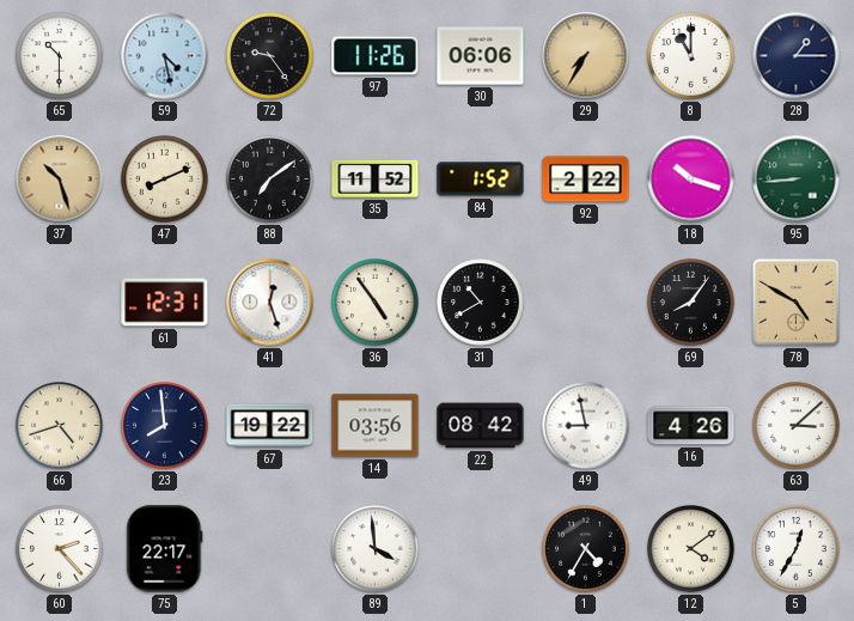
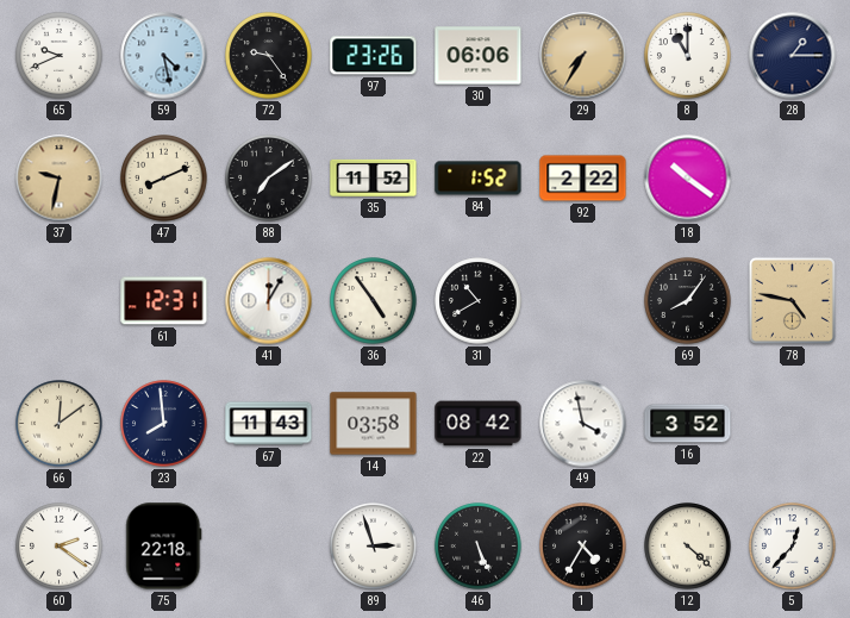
65: 10:30 -> 9:41
97: 11:26 -> 23:26
37: 10:27 -> 9:32
18: 10:18 -> 10:21
95: 8:44 -> none
41: 12:27 -> 12:05
78: 4:50 -> 4:47
66: 4:42 -> 12:09
67: 19:22 -> 11:43
14: 03:56 -> 03:58
49: 8:58 -> 3:58
16: 4:26 -> 3:52
63: 3:08 -> none
60: 2:23 -> 2:21
75: 22:17 -> 22:18
89: 3:59 -> 2:57
46: none -> 5:26
12: 4:09 -> 4:22
5: 12:35 -> 12:37
